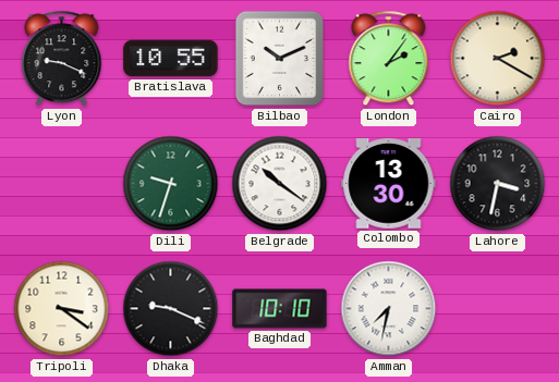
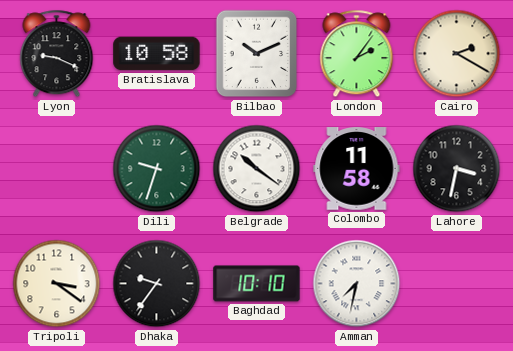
Bratislava: 10:55 -> 10:58
Colombo: 13:30 -> 11:58
Dhaka: 9:19 -> 9:36
